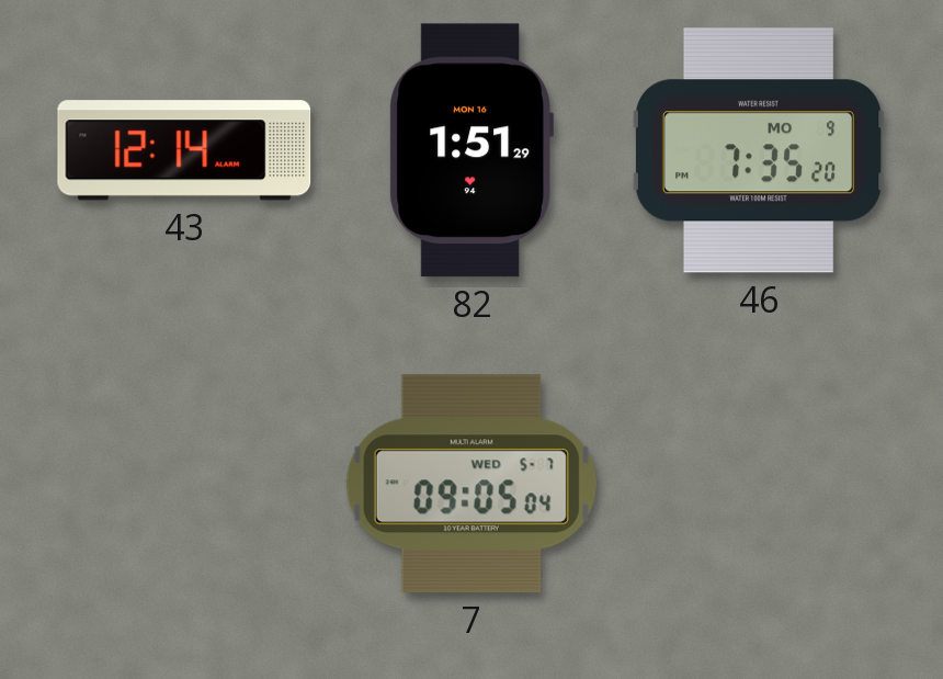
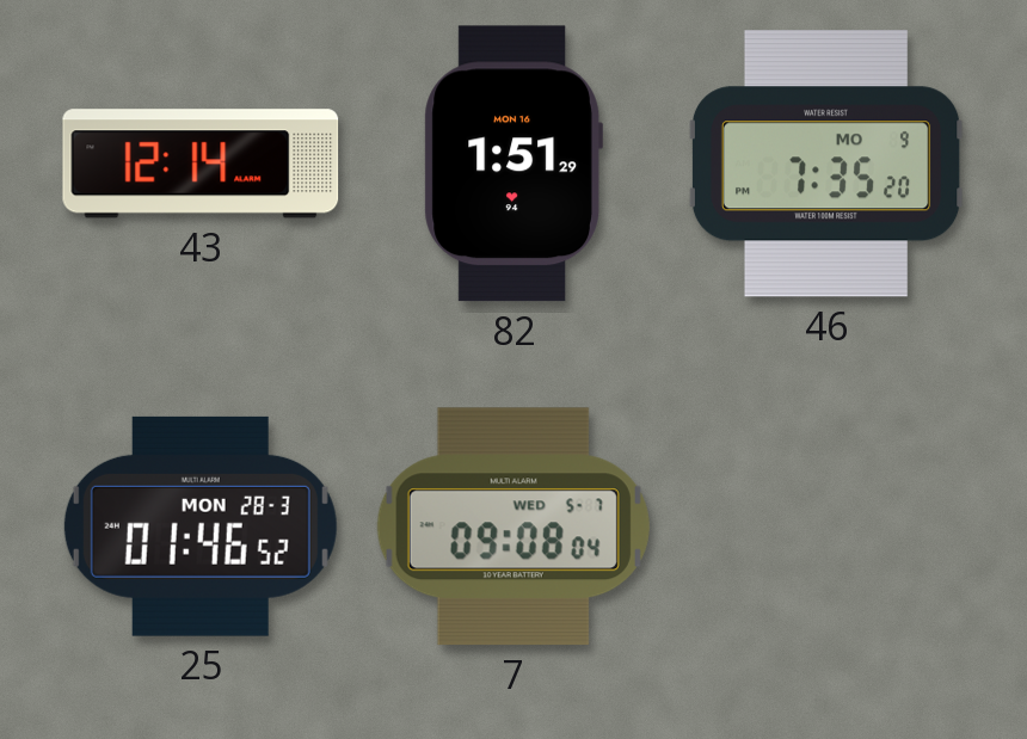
25: none -> 01:46
7: 09:05 -> 09:08
